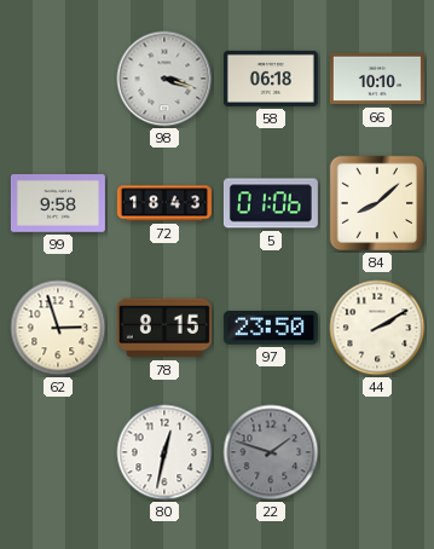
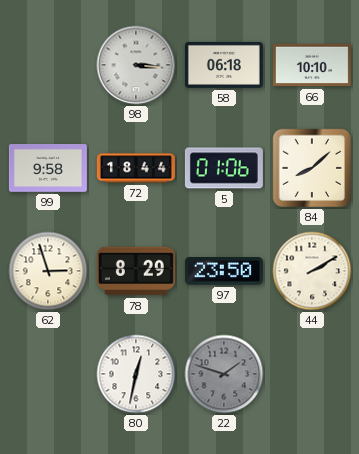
98: 3:18 -> 3:16
72: 18:43 -> 18:44
78: 8:15 -> 8:29
